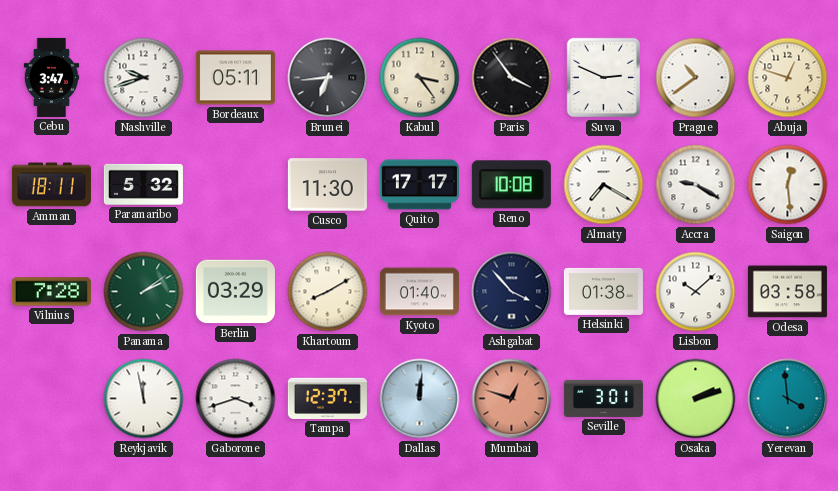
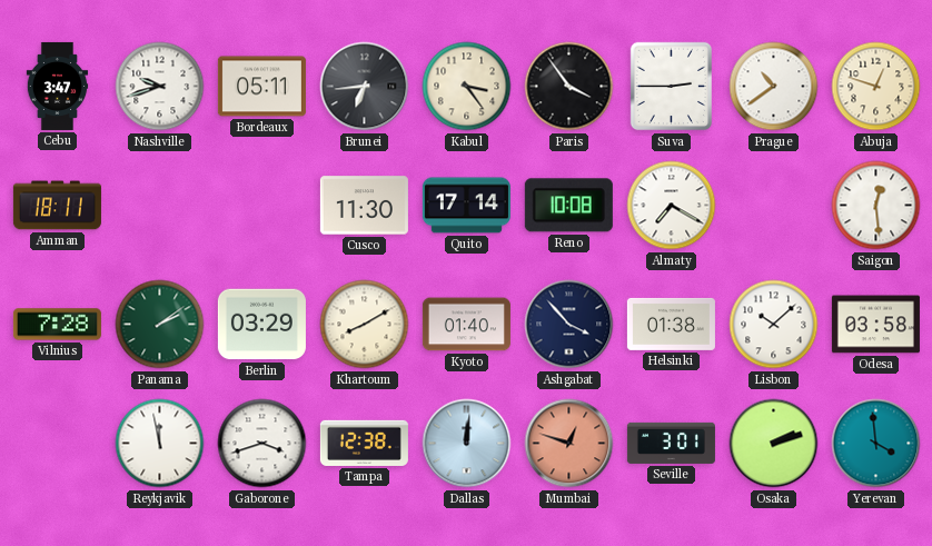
Suva: 2:49 -> 2:45
Paramaribo: 5:32 -> none
Quito: 17:17 -> 17:14
Accra: 9:20 -> none
Tampa: 12:37 -> 12:38
